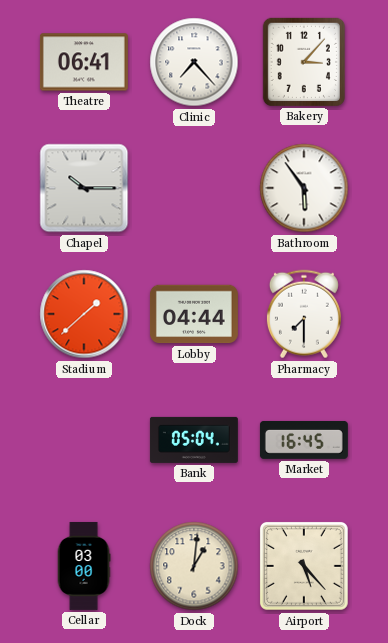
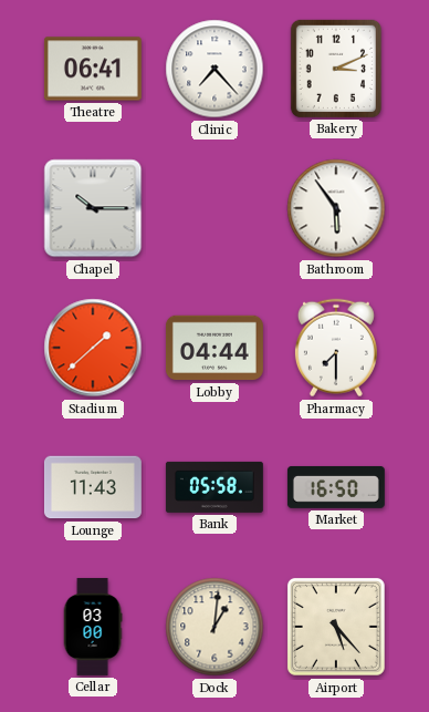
Bakery: 3:07 -> 3:11
Lounge: none -> 11:43
Bank: 05:04 -> 05:58
Market: 16:45 -> 16:50
